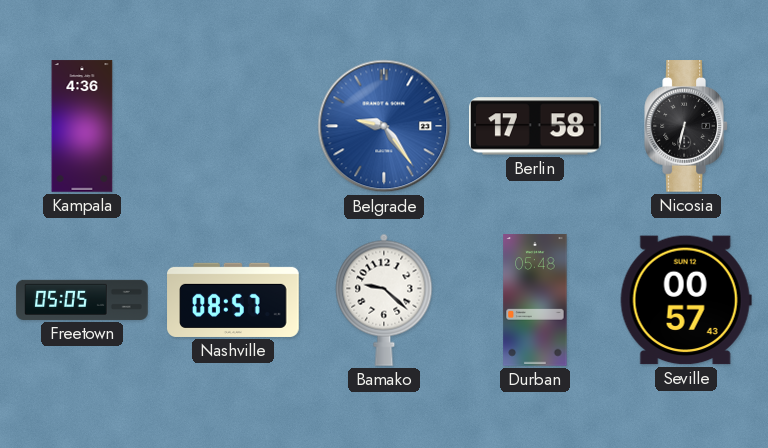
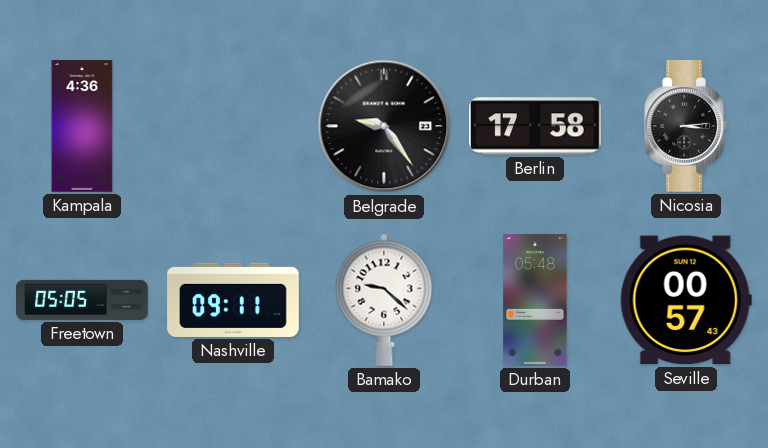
Belgrade dial: blue -> black
Nicosia: 6:32 -> 3:14
Nashville: 08:57 -> 09:11
